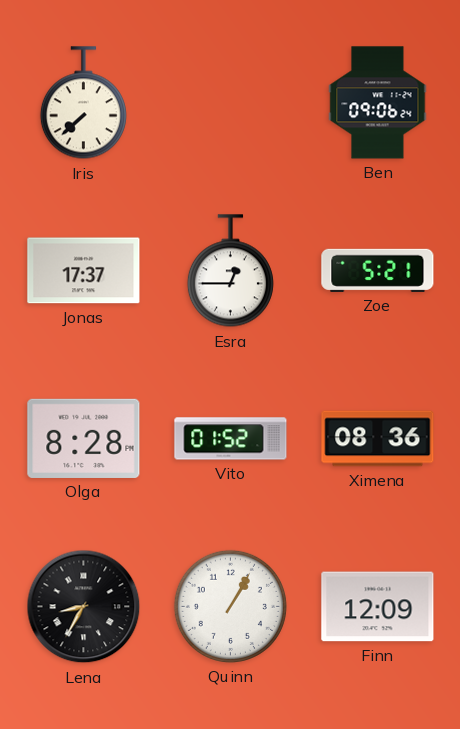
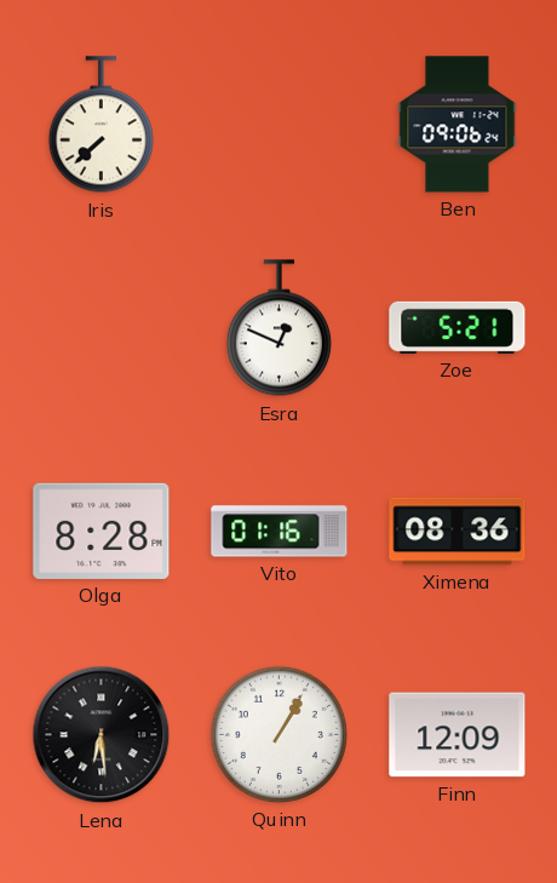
Jonas: 17:37 -> none
Esra: 12:45 -> 12:49
Vito: 01:52 -> 01:16
Lena: 8:35 -> 6:29
